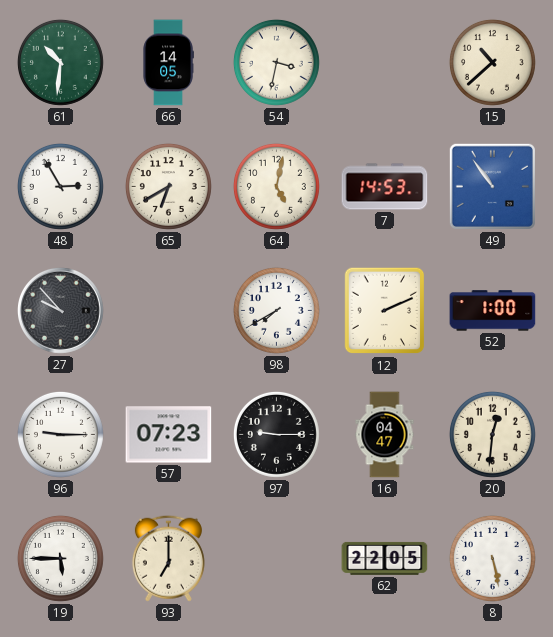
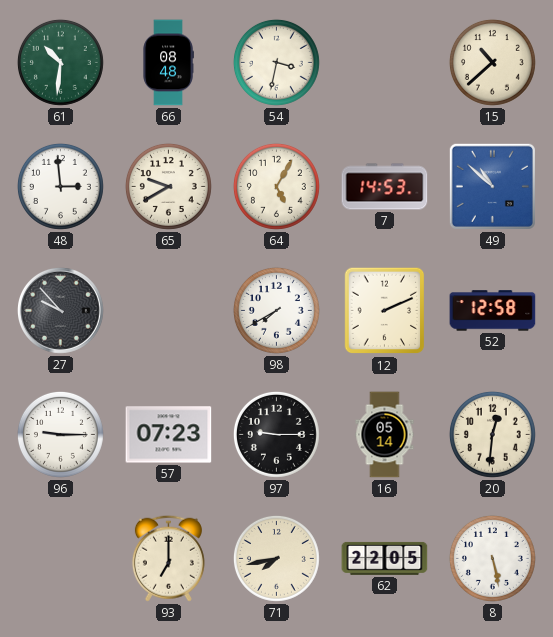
66: 14:05 -> 08:48
48: 2:55 -> 2:59
65: 6:40 -> 9:40
64: 5:02 -> 5:05
49: 10:54 -> 10:52
52: 1:00 -> 12:58
16: 04:47 -> 05:14
19: 5:45 -> none
71: none -> 7:43
